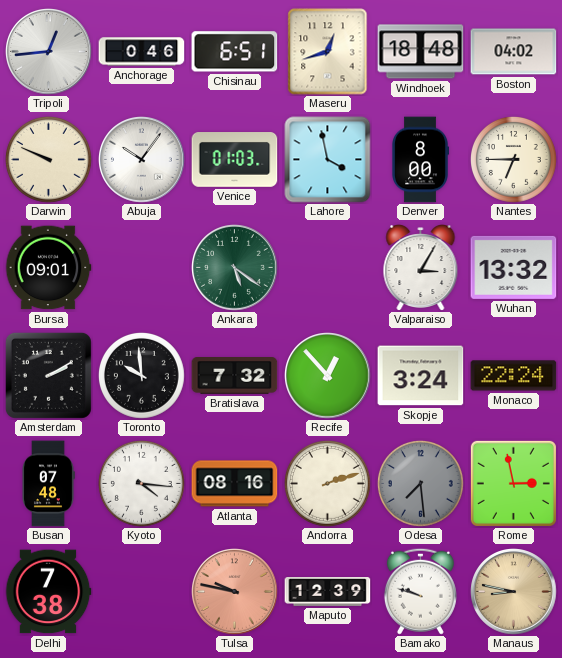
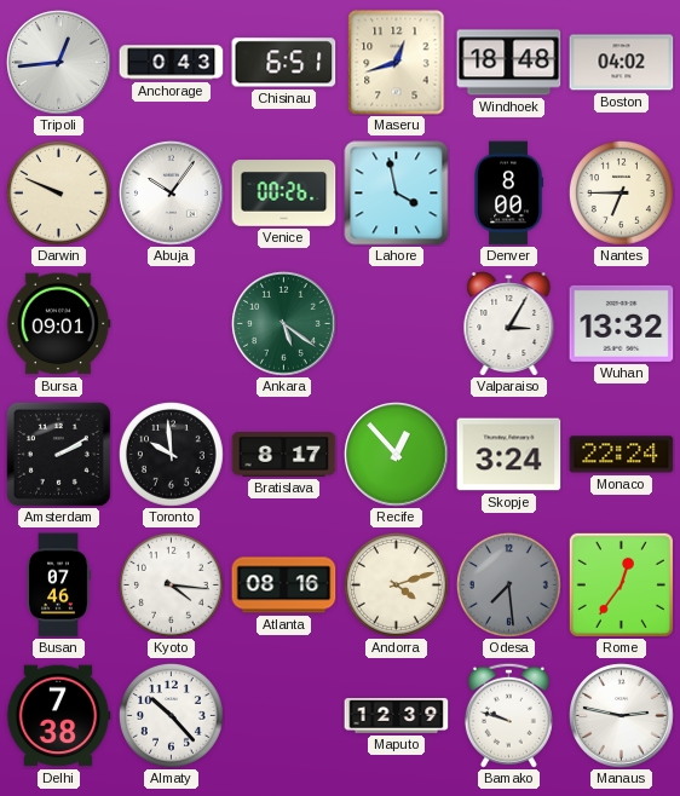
Anchorage: 0:46 -> 0:43
Venice: 01:03 -> 00:26
Bratislava: 7:32 -> 8:17
Busan: 07:48 -> 07:46
Andorra: 2:12 -> 4:12
Rome: 2:58 -> 12:36
Almaty: none -> 10:23
Tulsa: 9:47 -> none
Manaus: 8:47 -> 2:47
Manaus dial: champagne -> white
